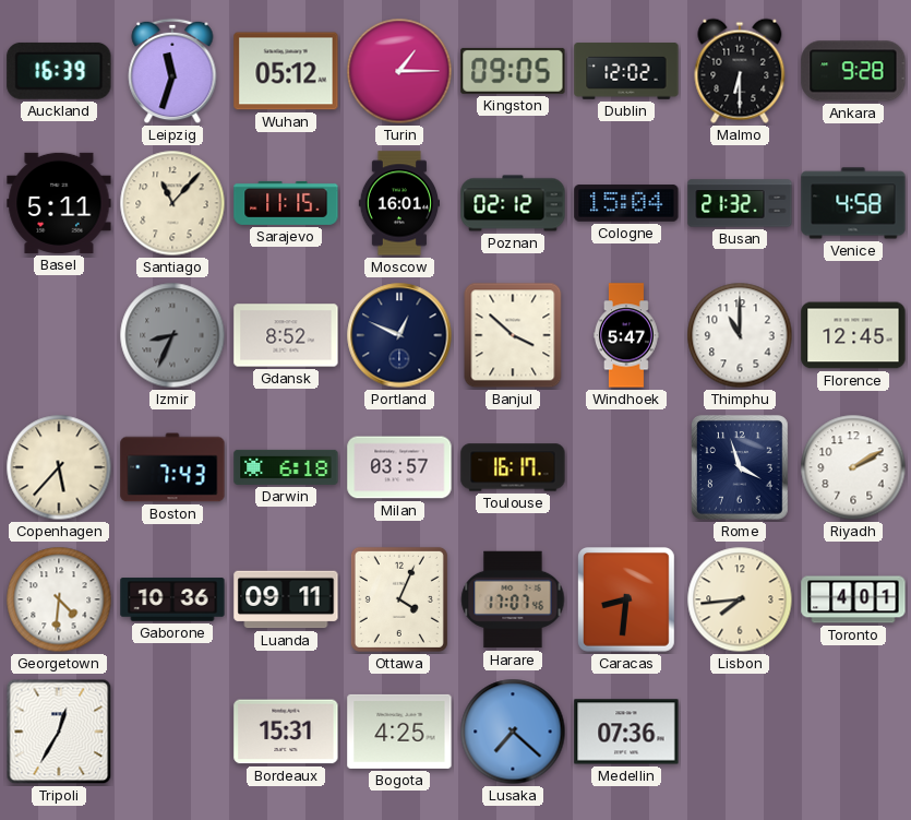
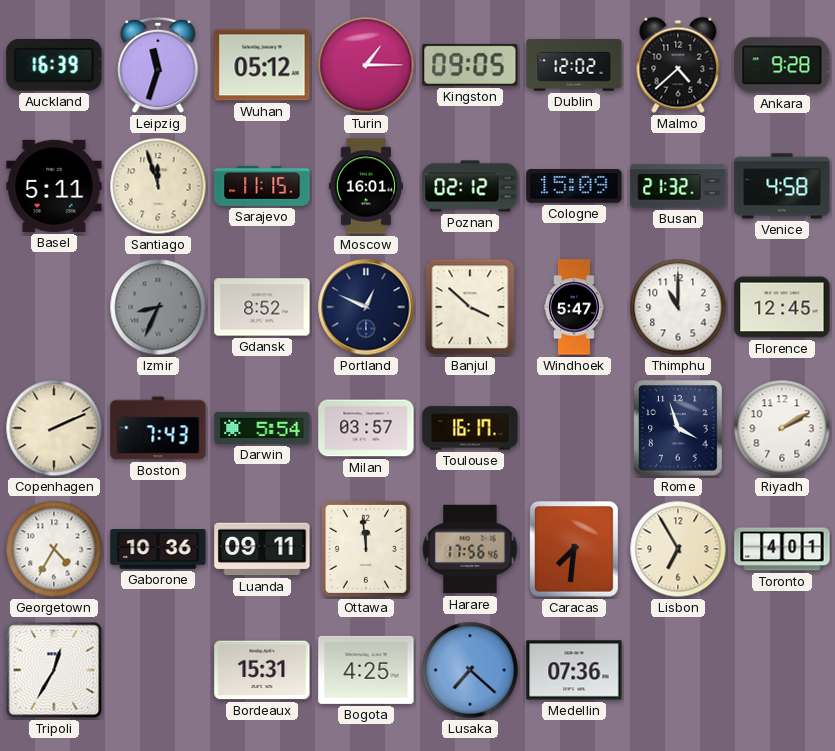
Malmo: 6:30 -> 4:38
Santiago: 11:07 -> 11:57
Cologne: 15:04 -> 15:09
Copenhagen: 5:37 -> 2:11
Darwin: 6:18 -> 5:54
Georgetown: 4:31 -> 4:35
Ottawa: 4:04 -> 11:59
Harare: 17:07 -> 17:56
Caracas: 8:31 -> 7:31
Lisbon: 7:44 -> 6:55
